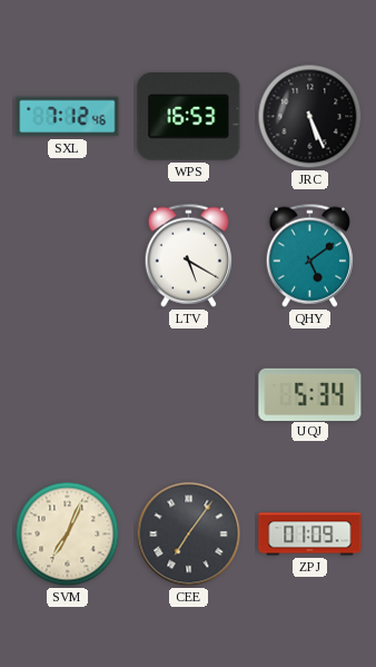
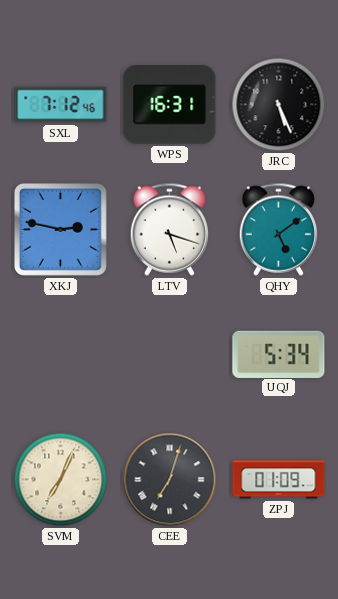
WPS: 16:53 -> 16:31
XKJ: none -> 2:47
LTV: 5:20 -> 5:18
CEE: 7:06 -> 7:03
